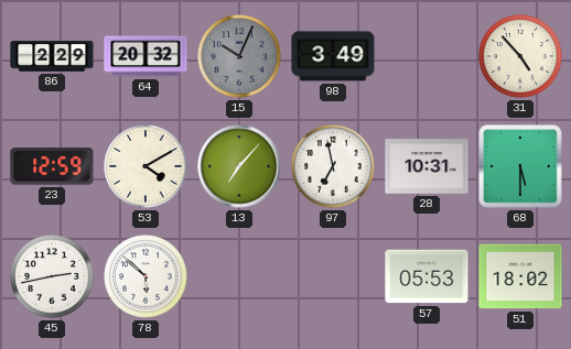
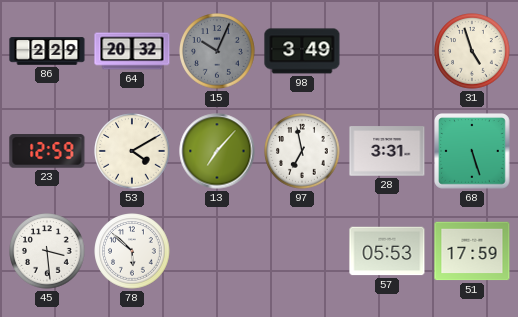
31: 4:53 -> 4:57
28: 10:31 -> 3:31
68: 5:30 -> 5:27
45: 2:43 -> 3:29
51: 18:02 -> 17:59
